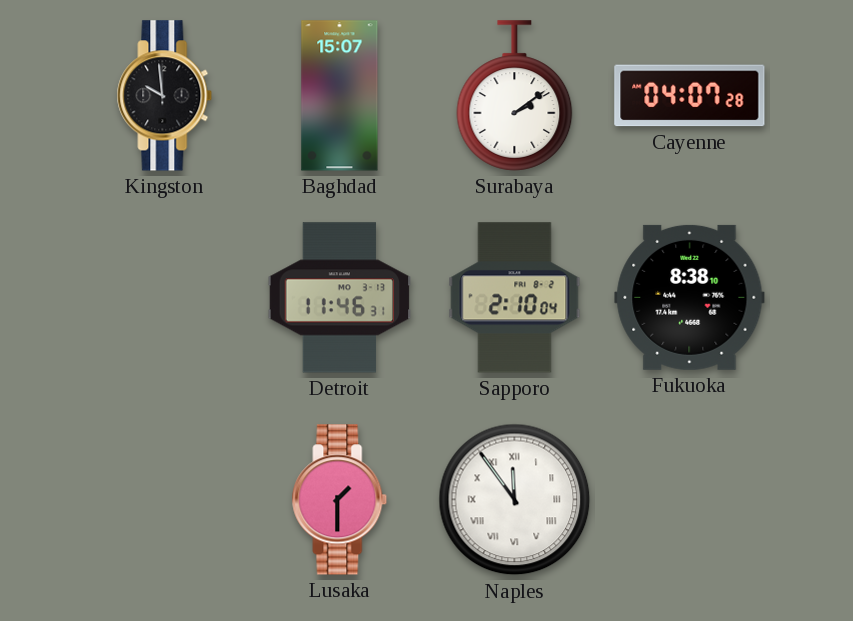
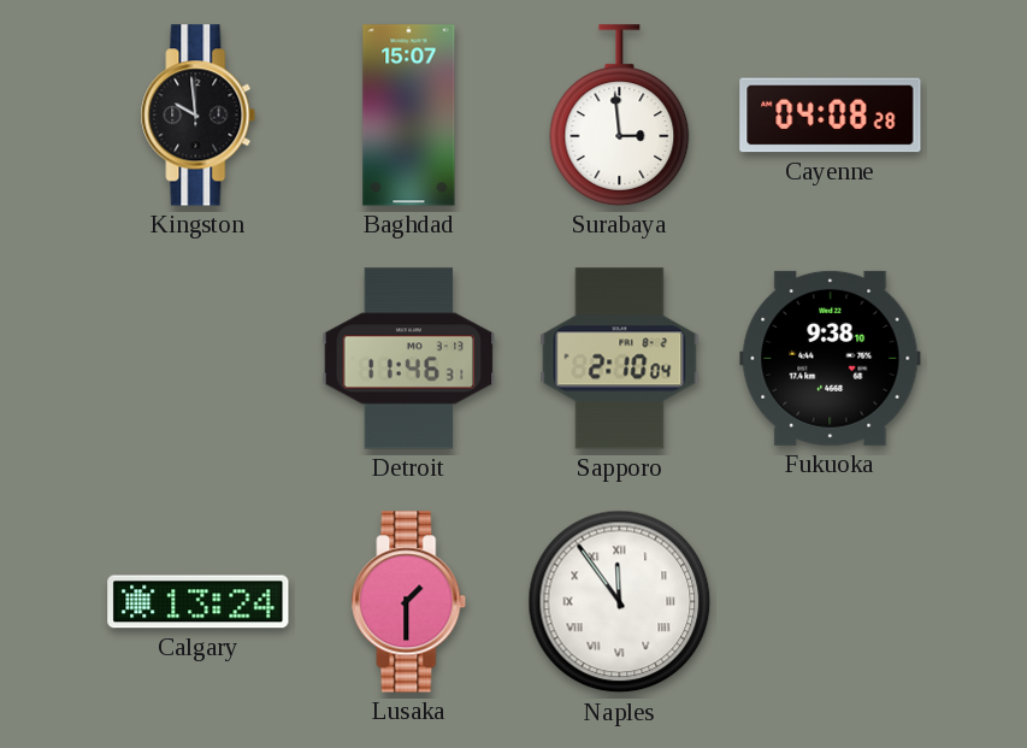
Surabaya: 2:09 -> 2:59
Cayenne: 04:07 -> 04:08
Fukuoka: 8:38 -> 9:38
Calgary: none -> 13:24
